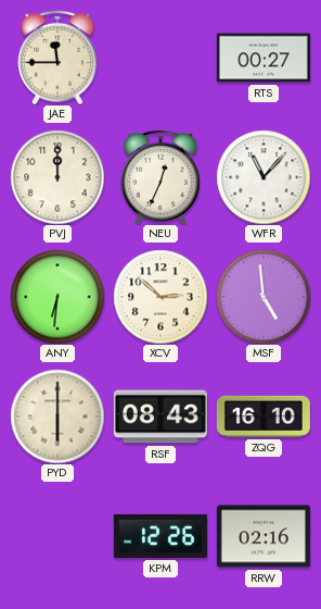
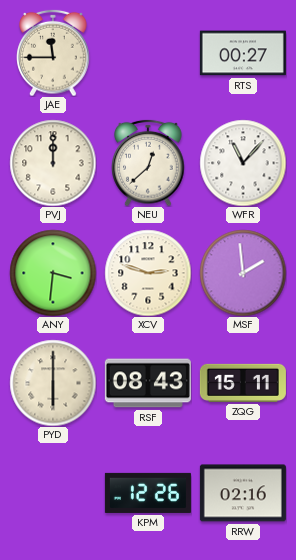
NEU: 12:34 -> 12:38
ANY: 6:31 -> 3:31
XCV: 2:52 -> 2:48
MSF: 4:59 -> 1:59
ZQG: 16:10 -> 15:11
